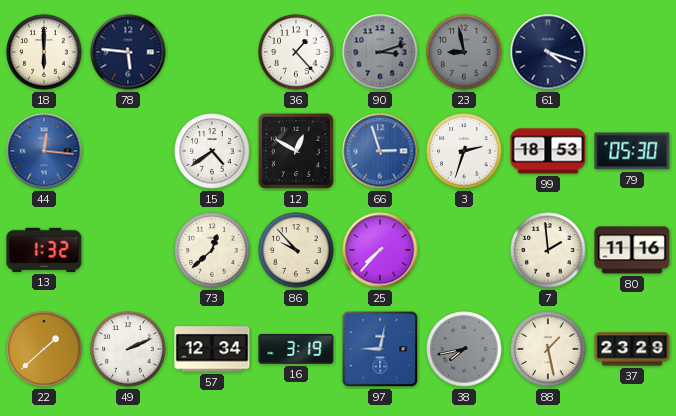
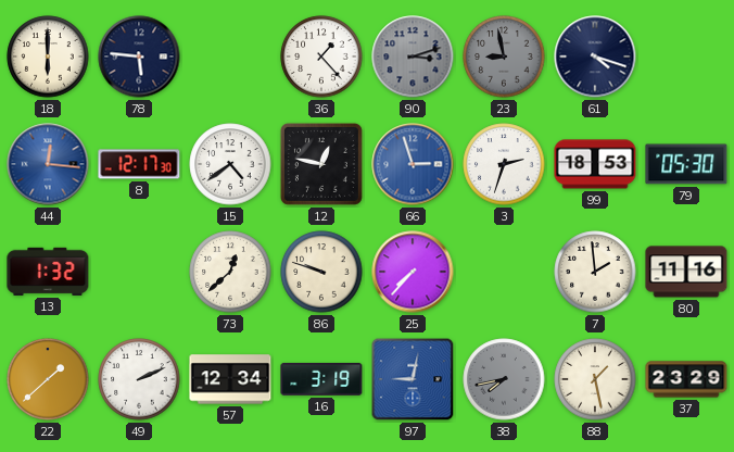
8: none -> 12:17
12: 12:50 -> 12:47
86: 9:53 -> 9:48
